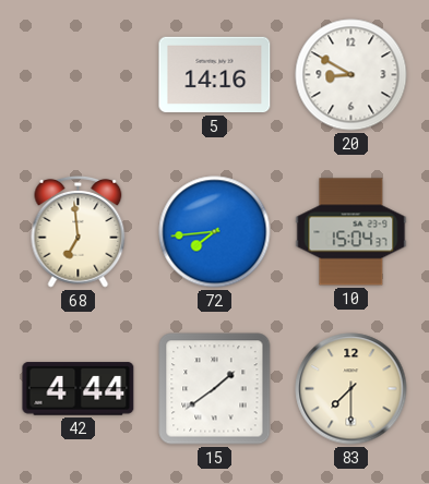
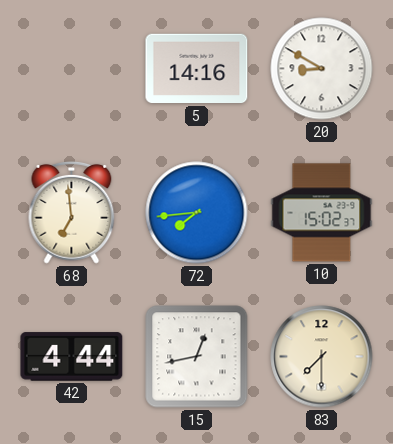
10: 15:04 -> 15:02
15: 1:39 -> 12:43
